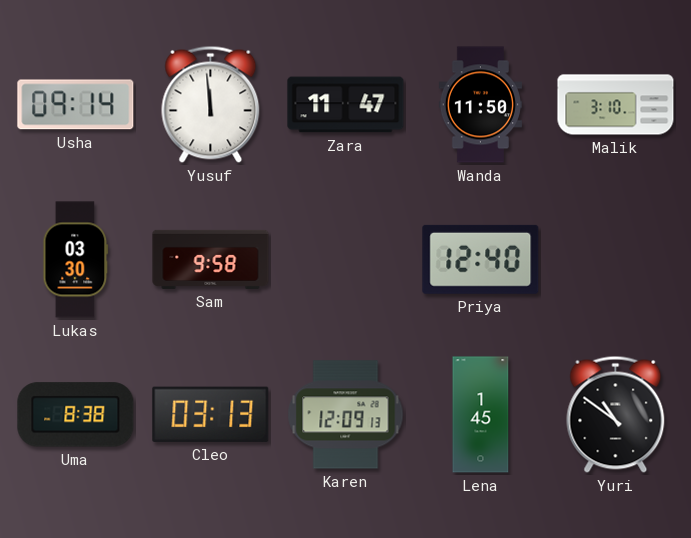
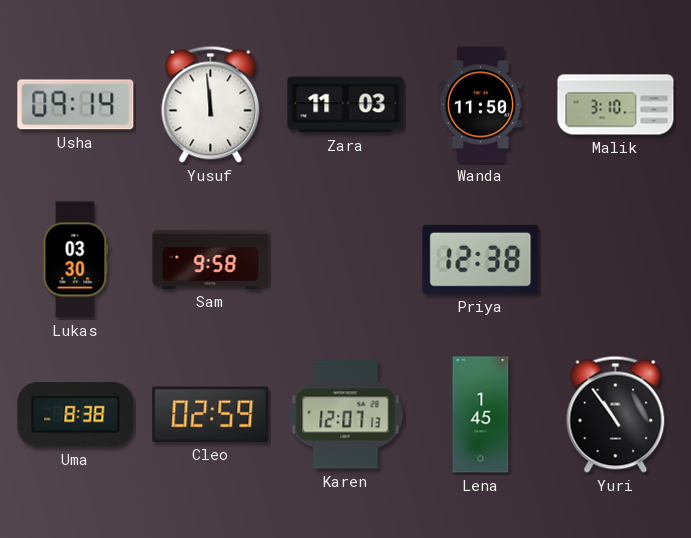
Zara: 11:47 -> 11:03
Priya: 12:40 -> 12:38
Cleo: 03:13 -> 02:59
Karen: 12:09 -> 12:07
Yuri: 10:51 -> 10:54
